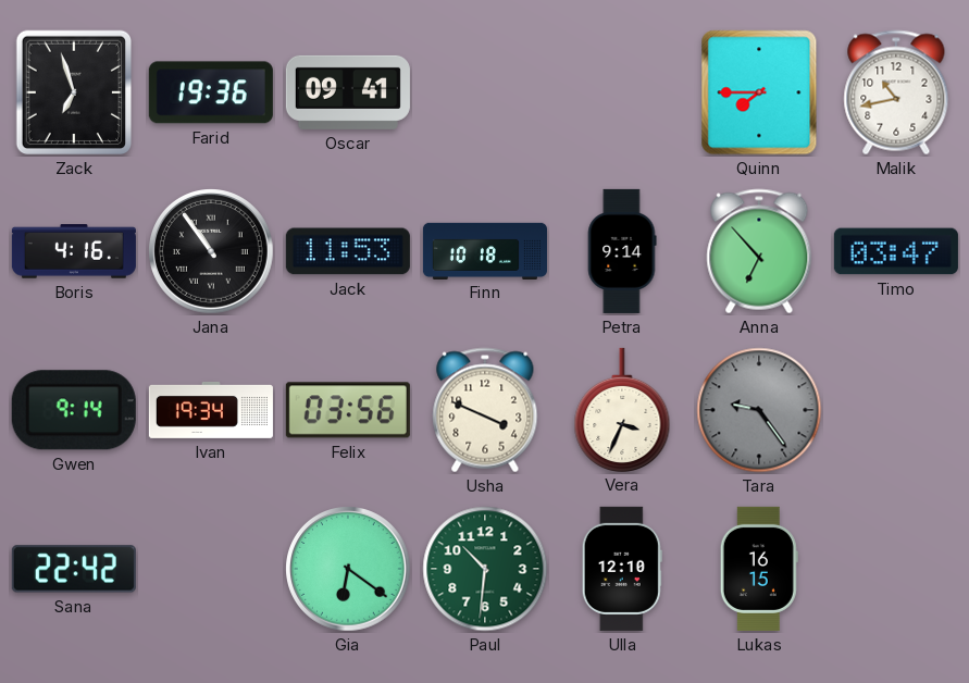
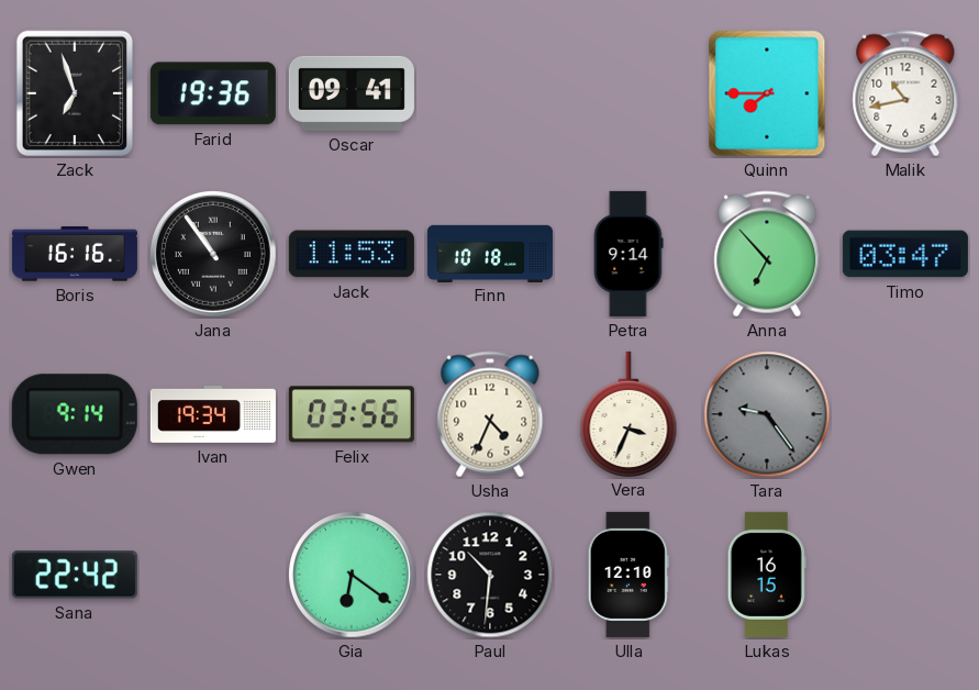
Boris: 4:16 -> 16:16
Usha: 3:49 -> 4:34
Paul dial: green -> black
